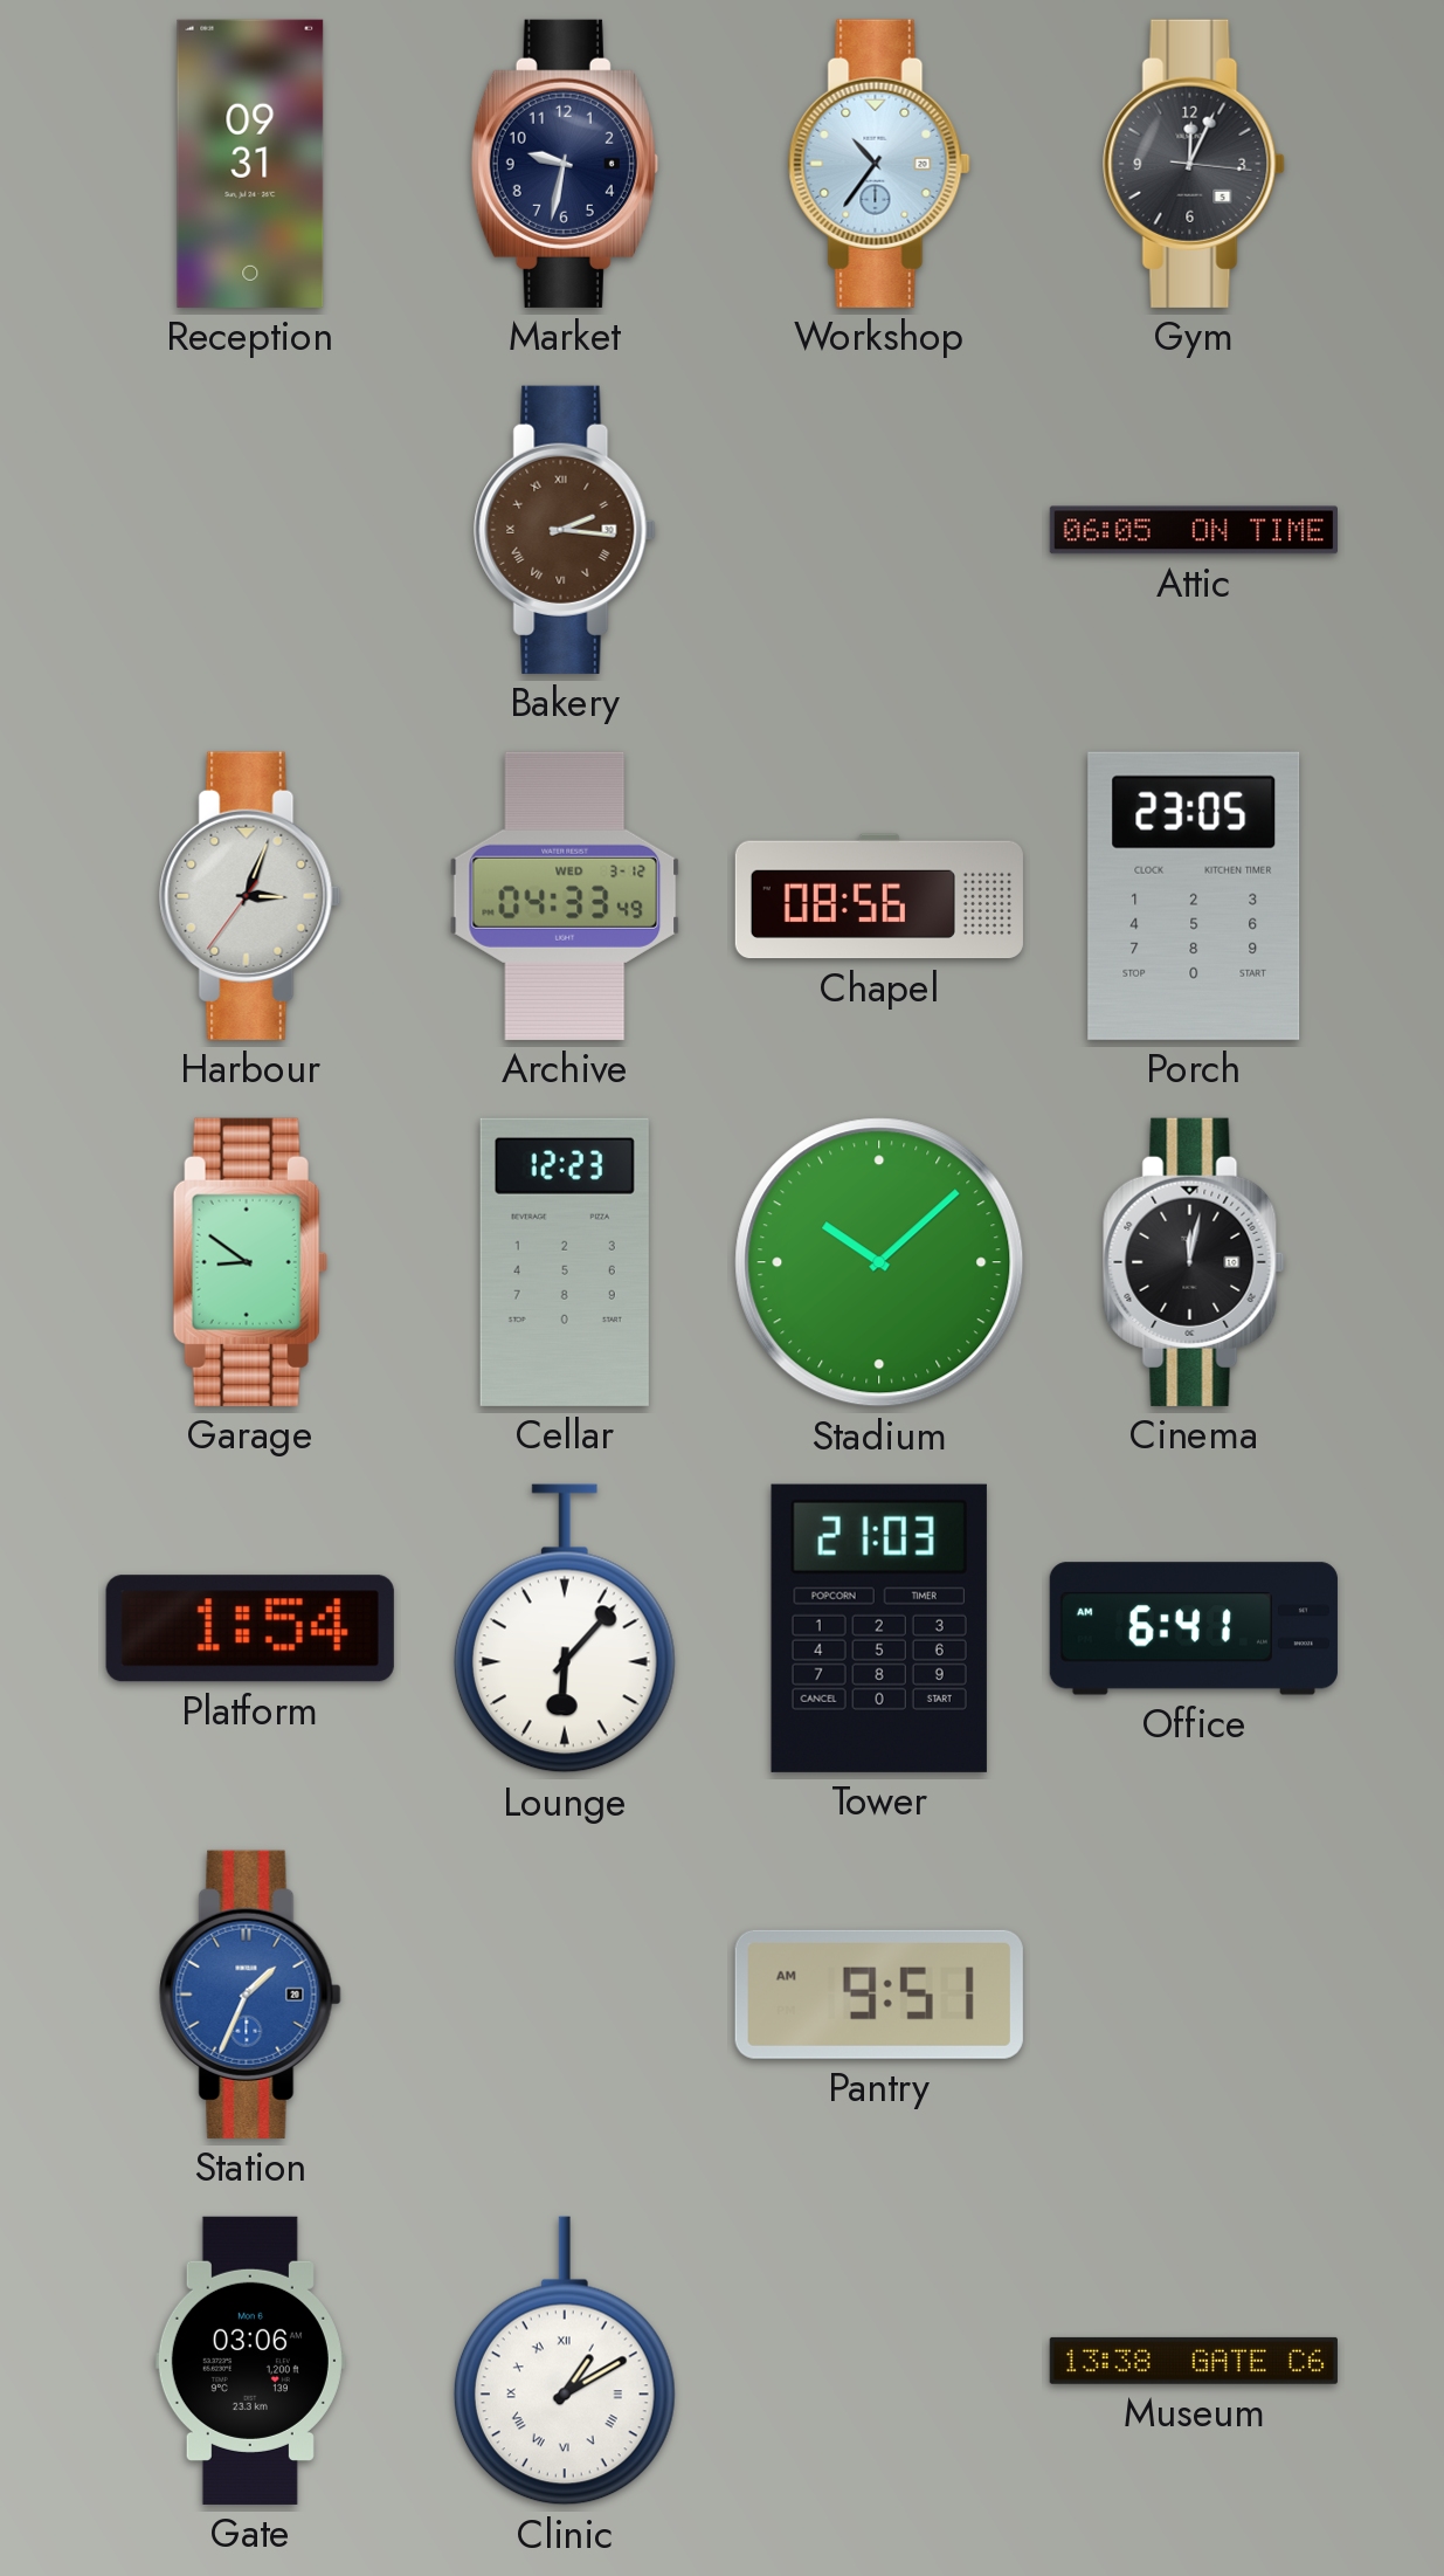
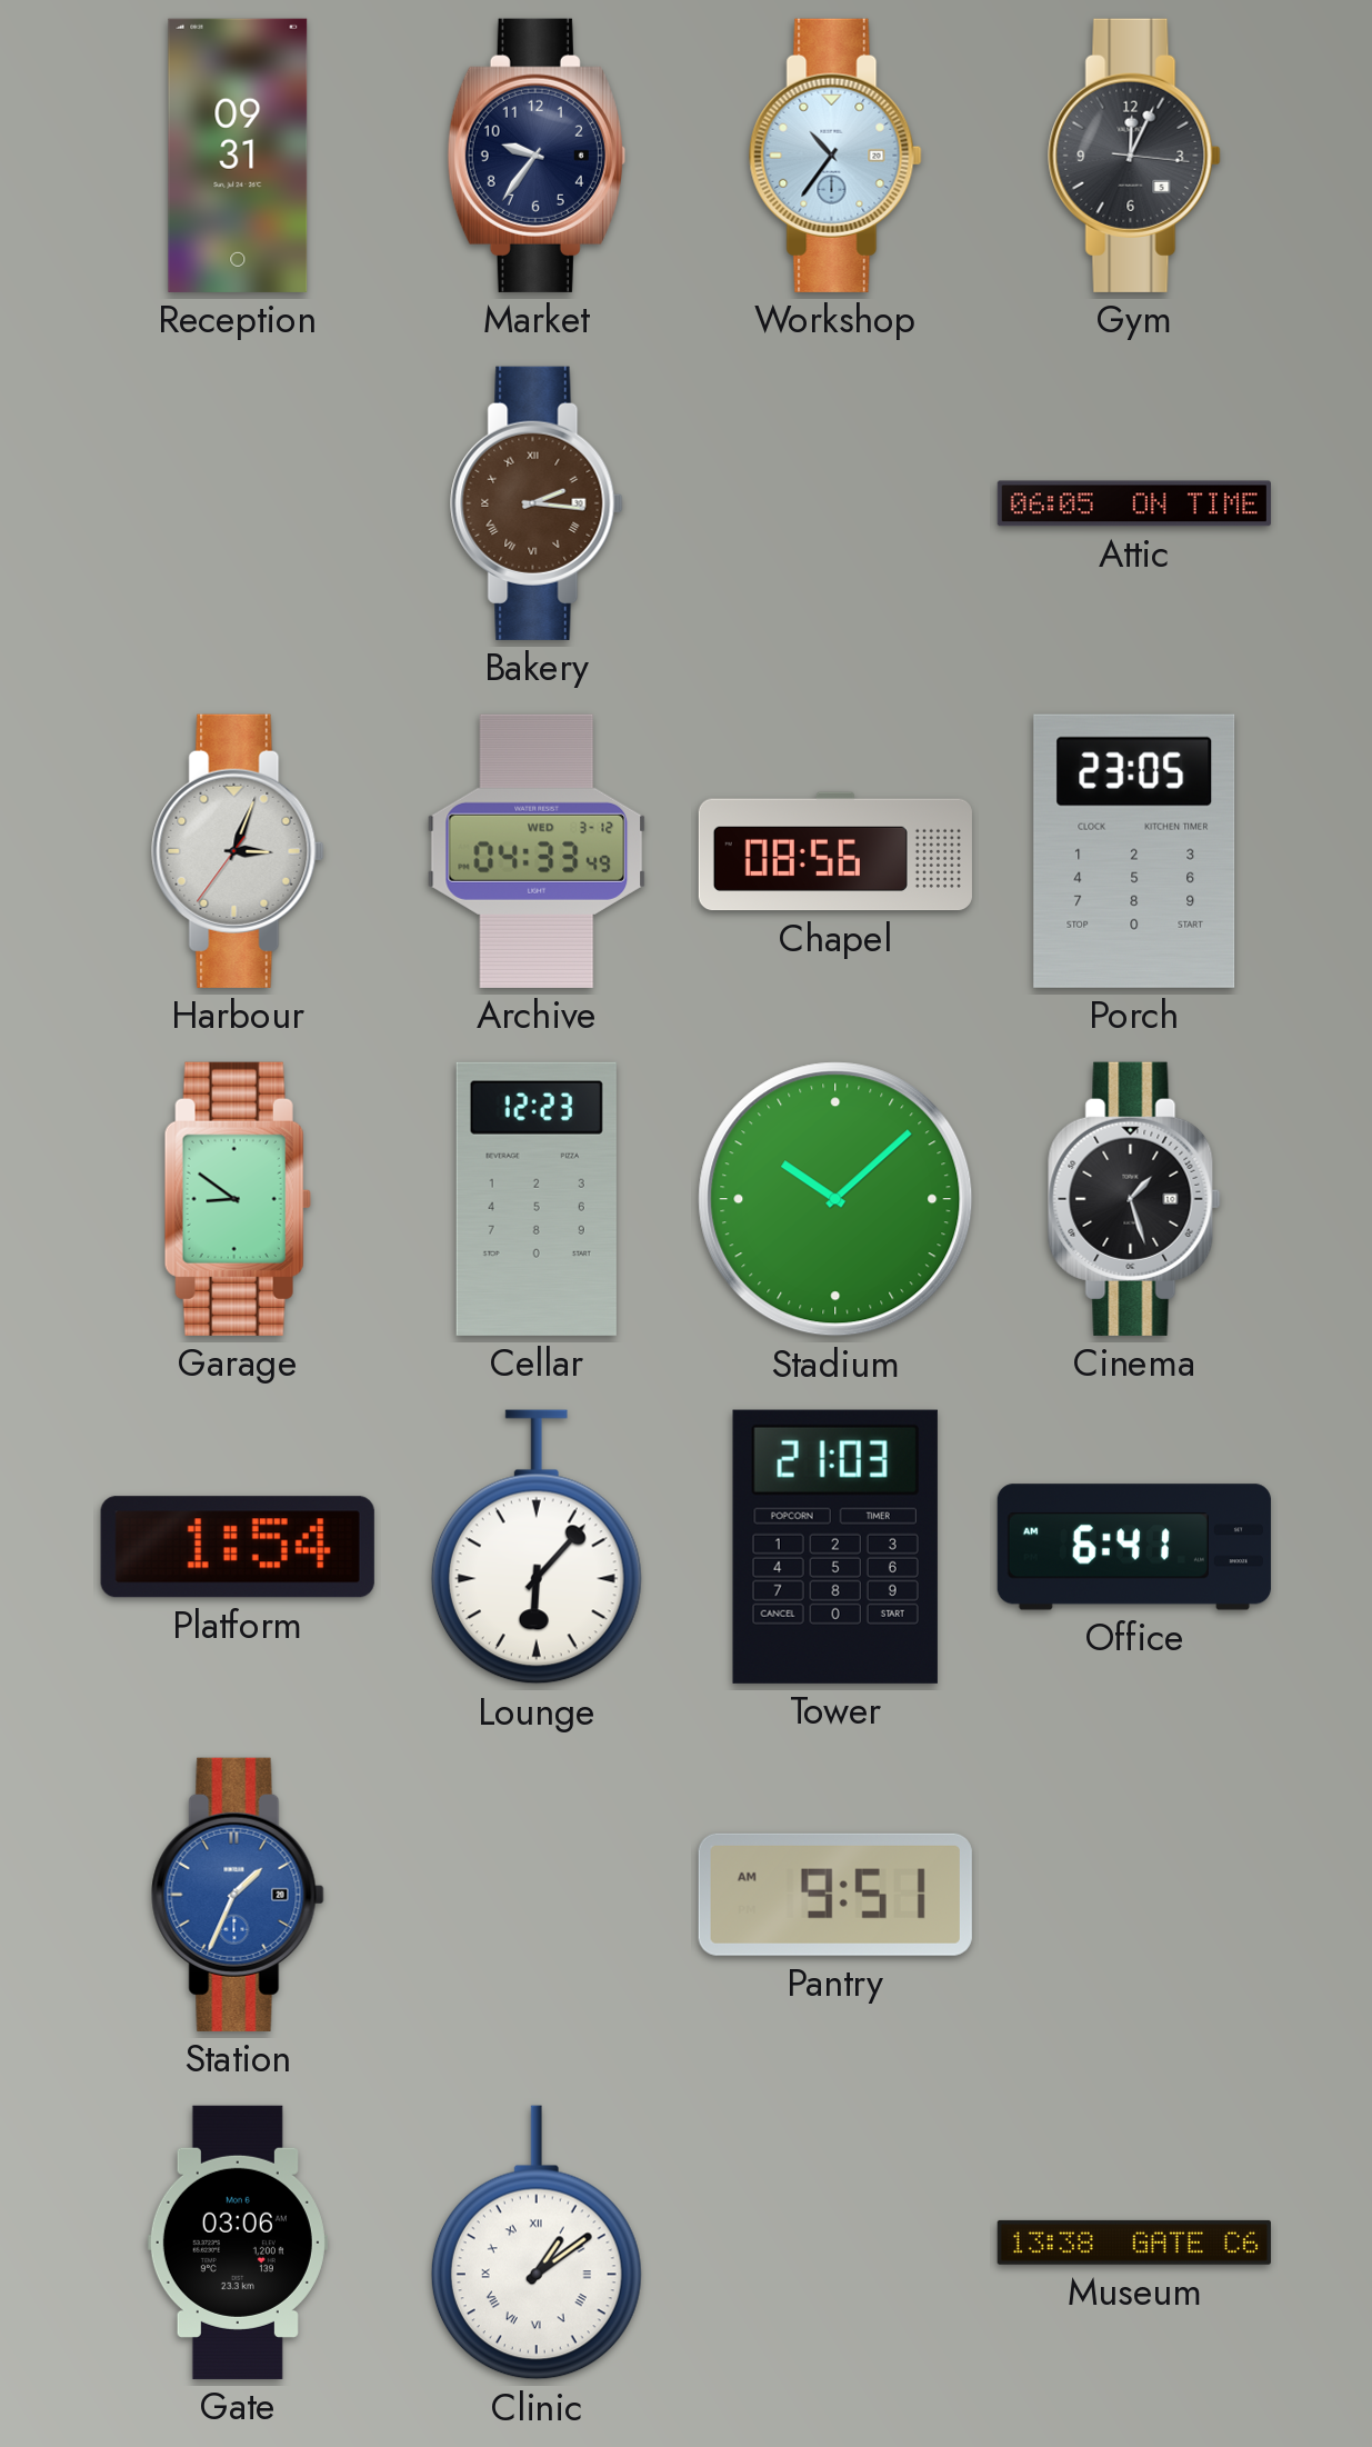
Market: 9:32 -> 9:36
Cinema: 12:02 -> 1:27
Clinic: 1:10 -> 1:09
